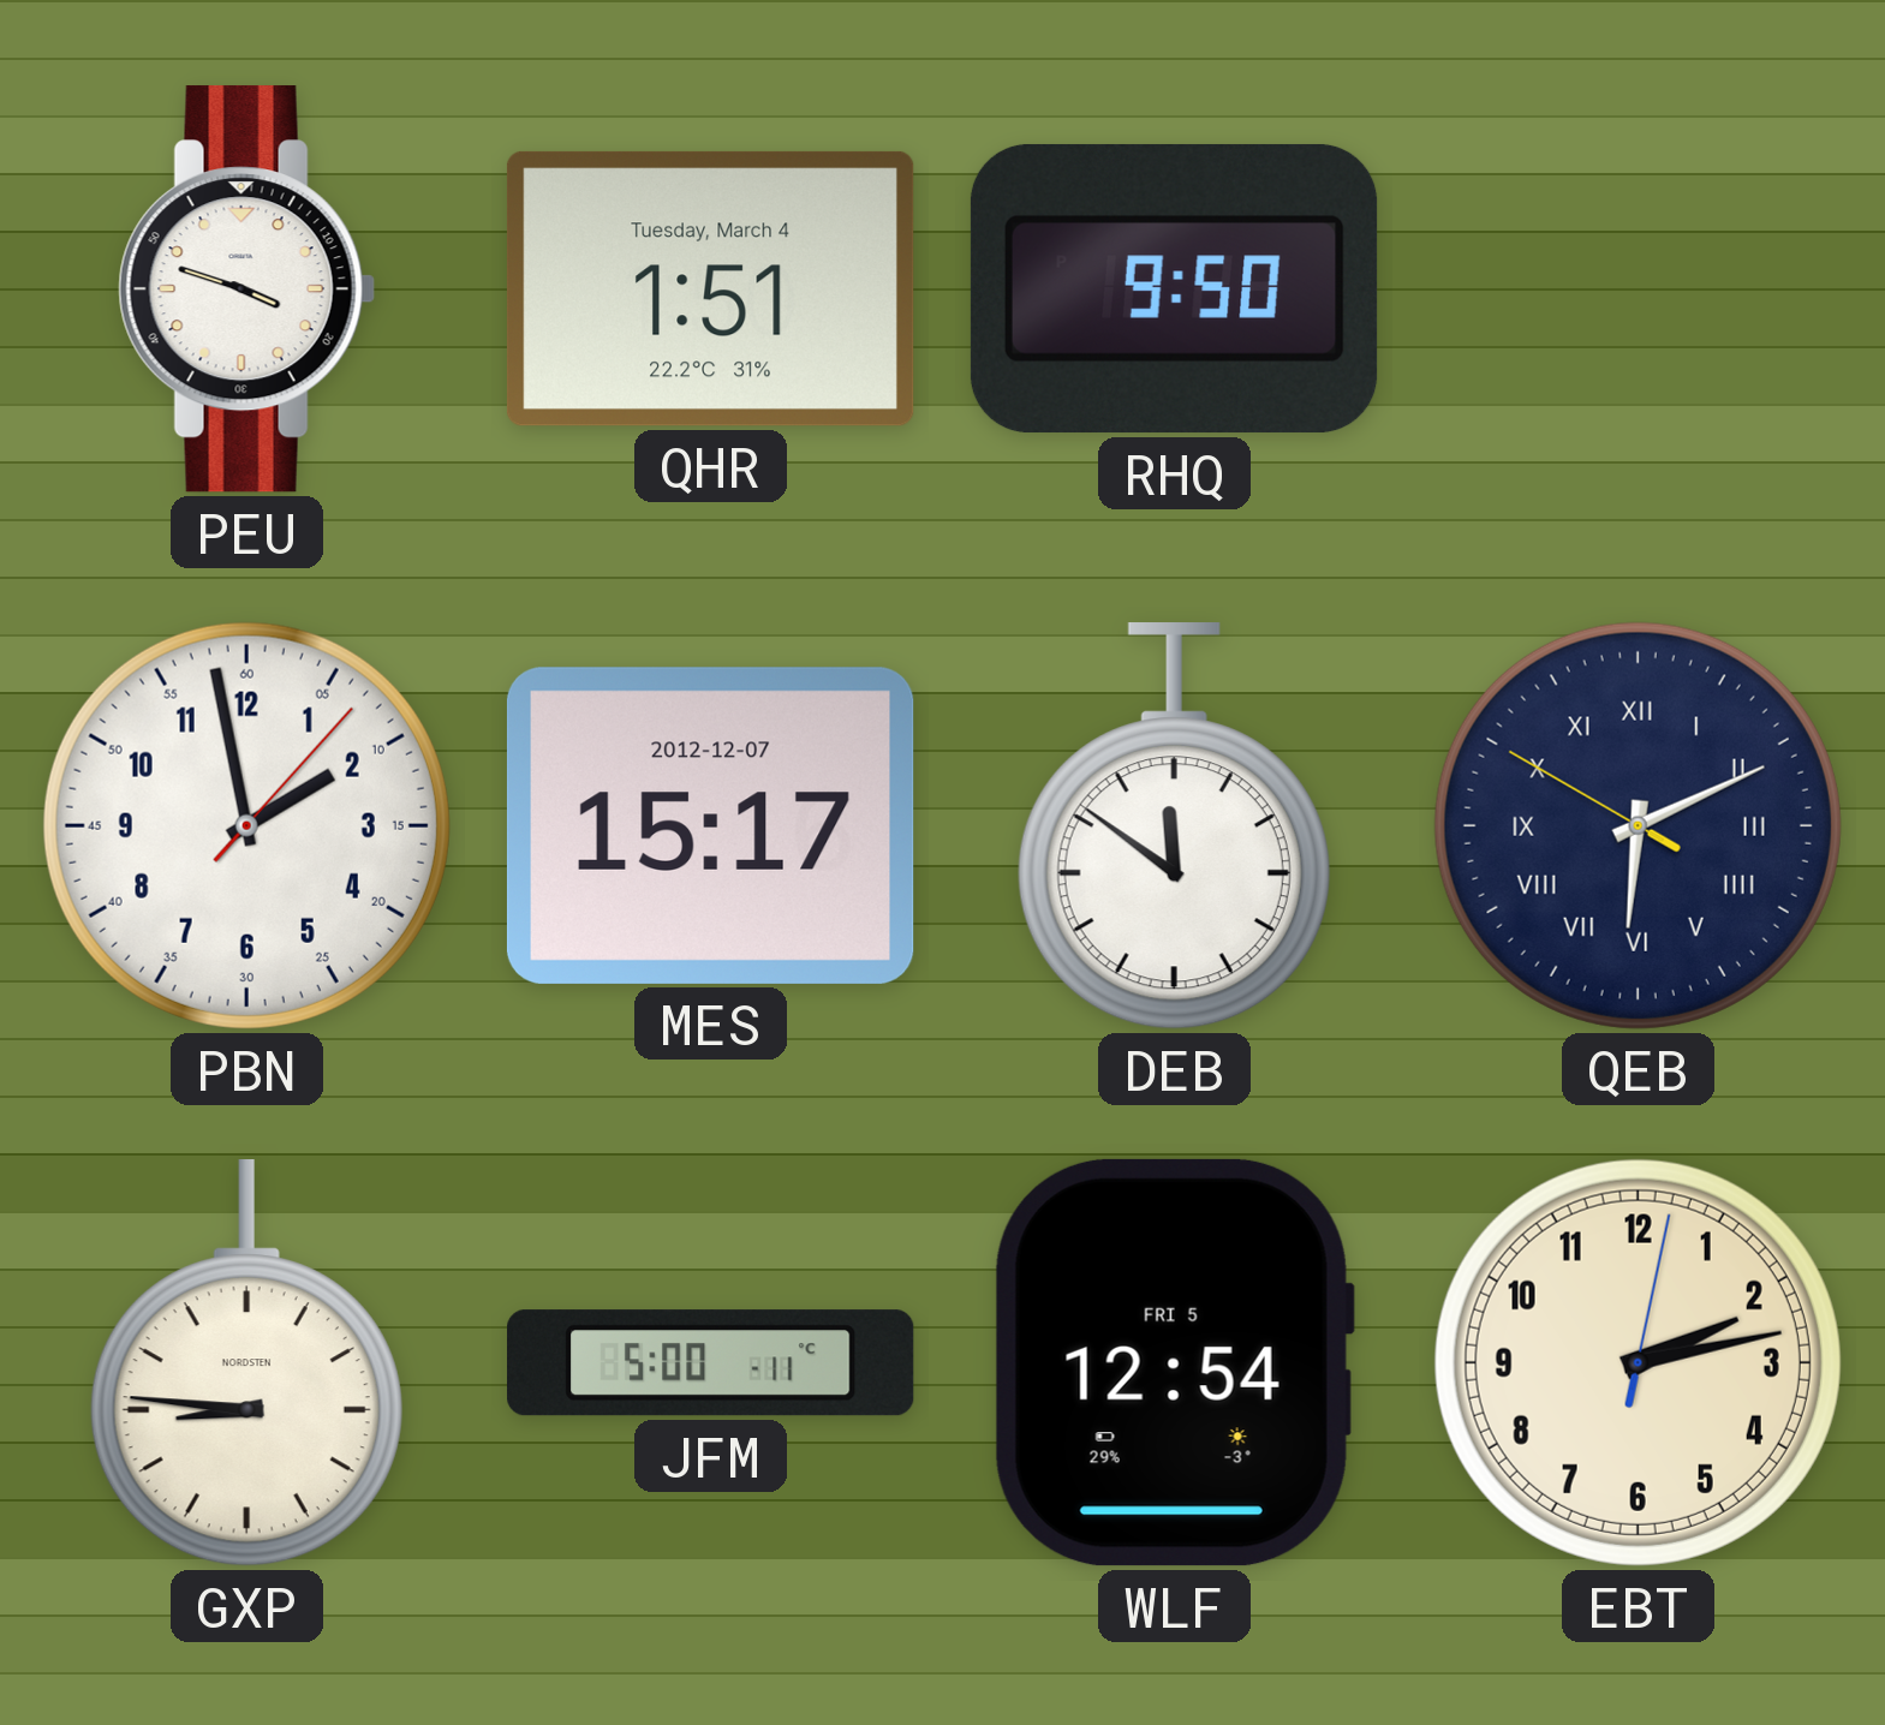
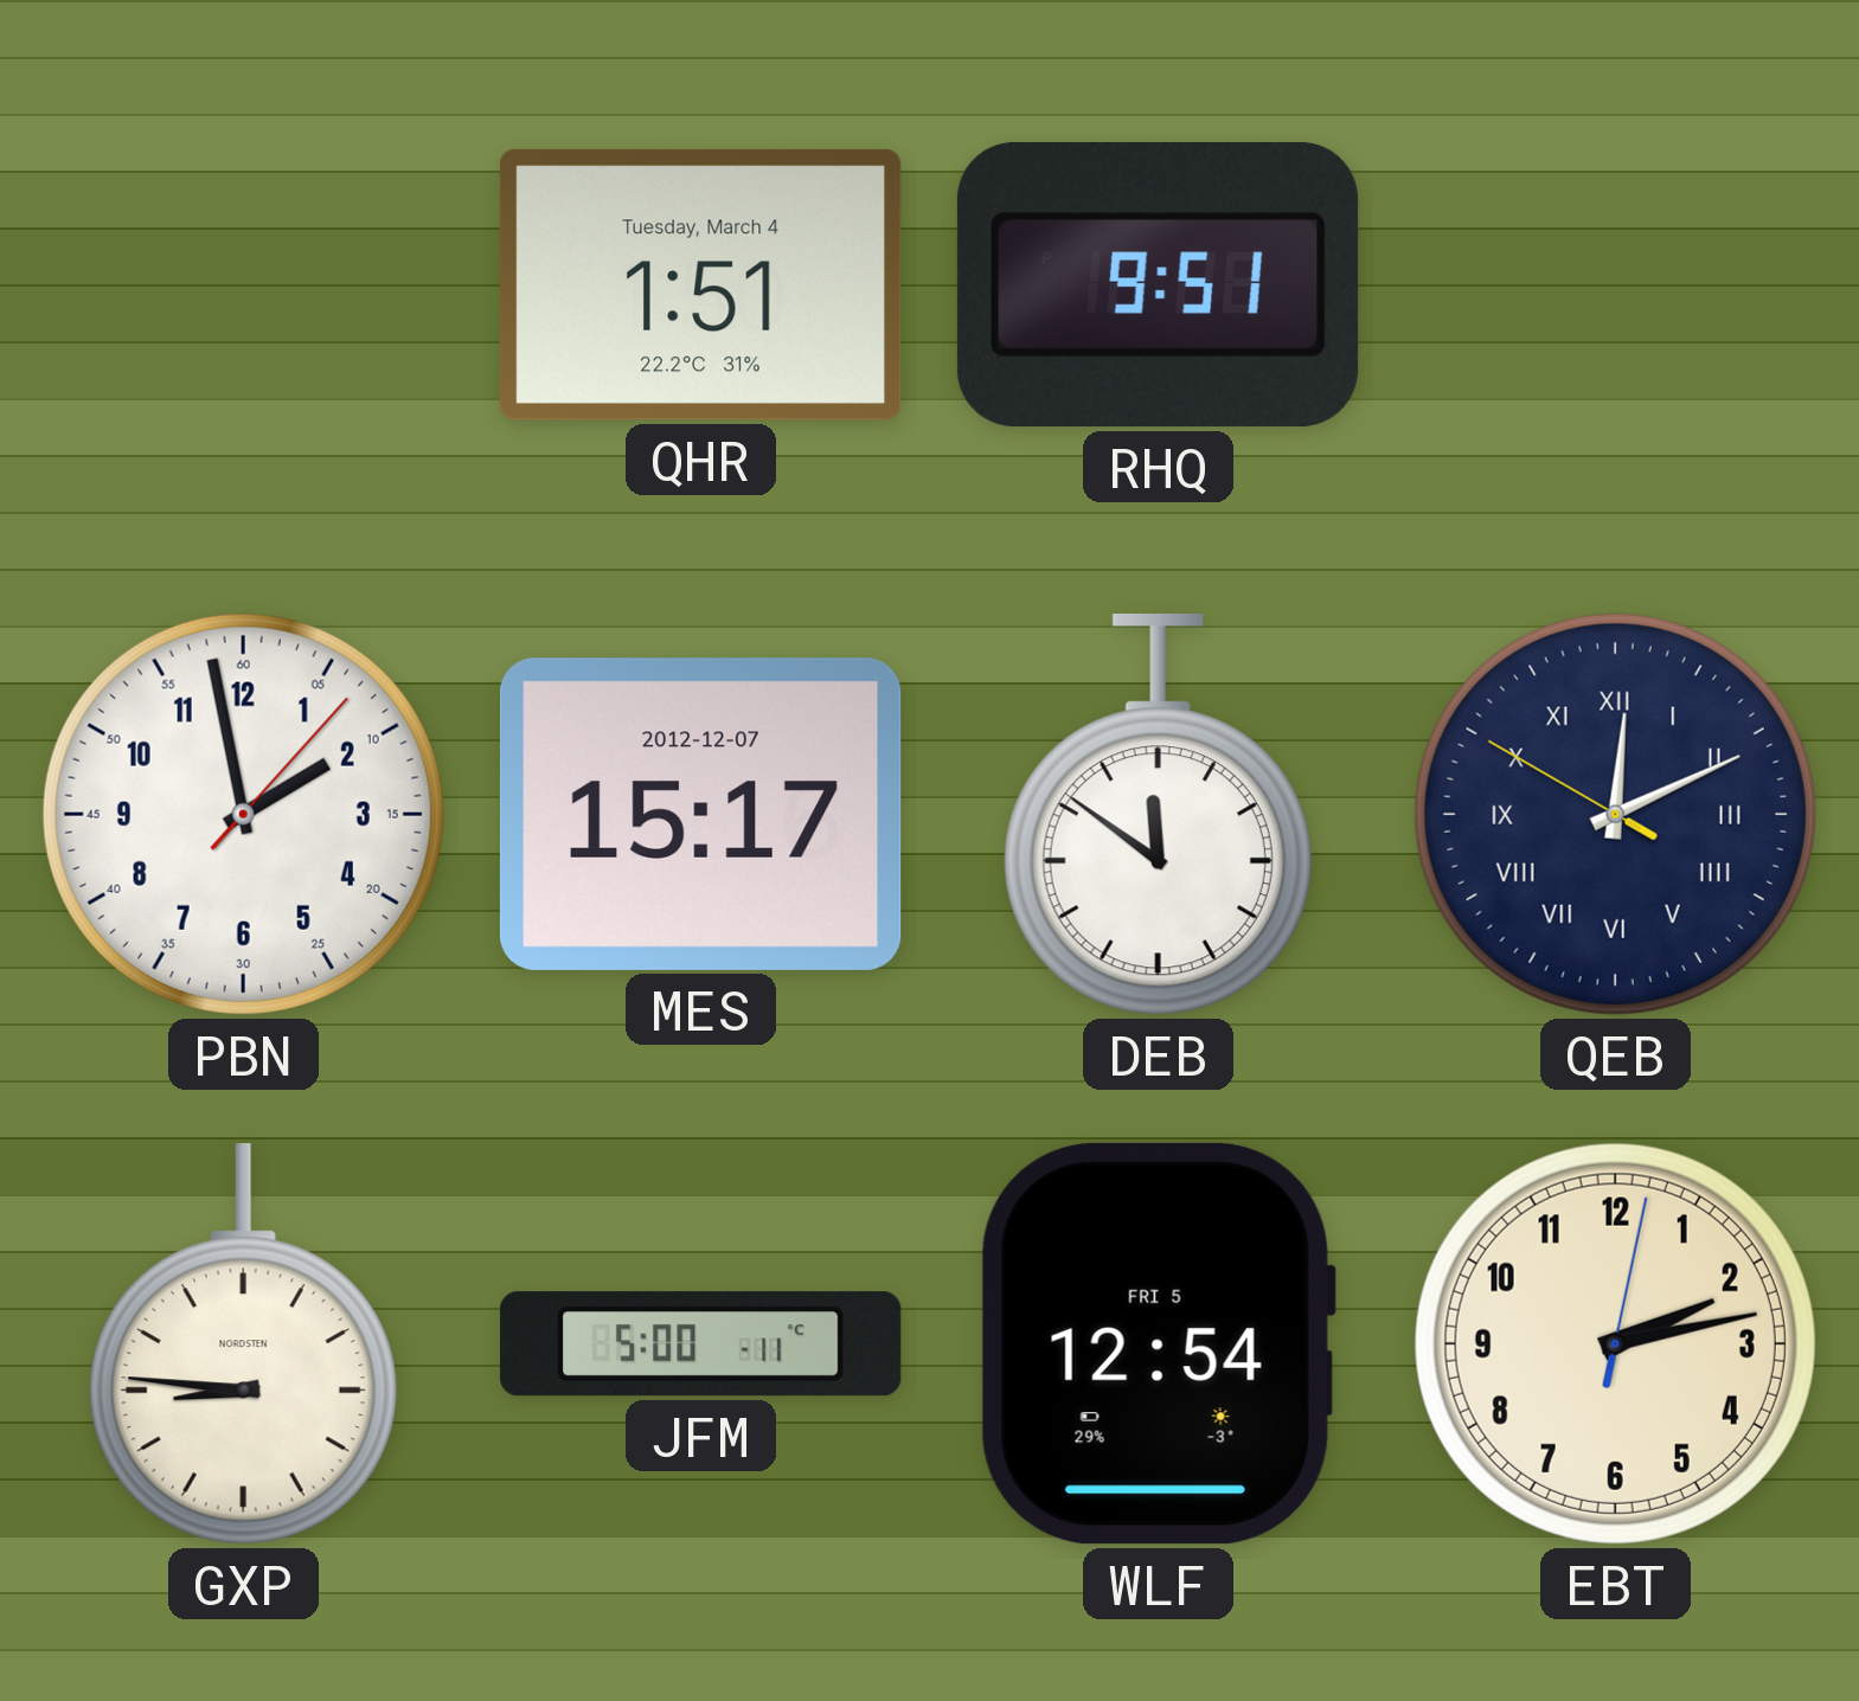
PEU: 3:48 -> none
RHQ: 9:50 -> 9:51
QEB: 6:10 -> 12:10
